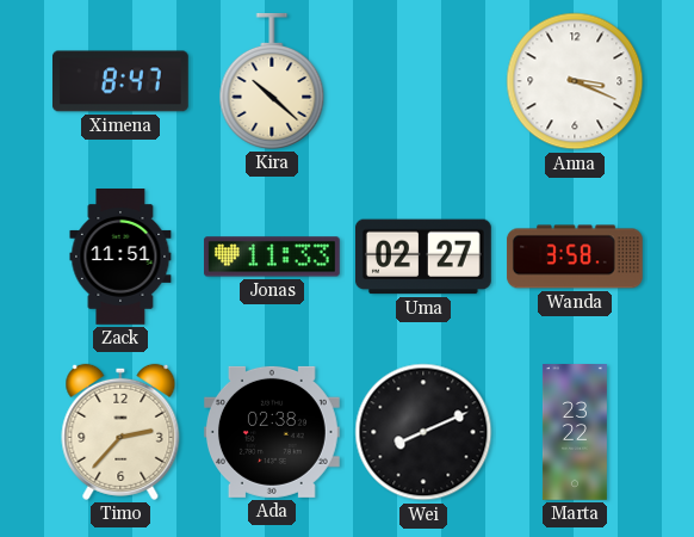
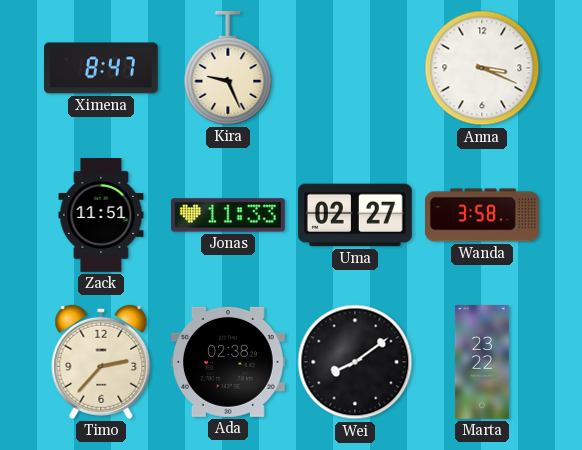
Kira: 10:22 -> 9:26
Wei: 8:11 -> 8:09
